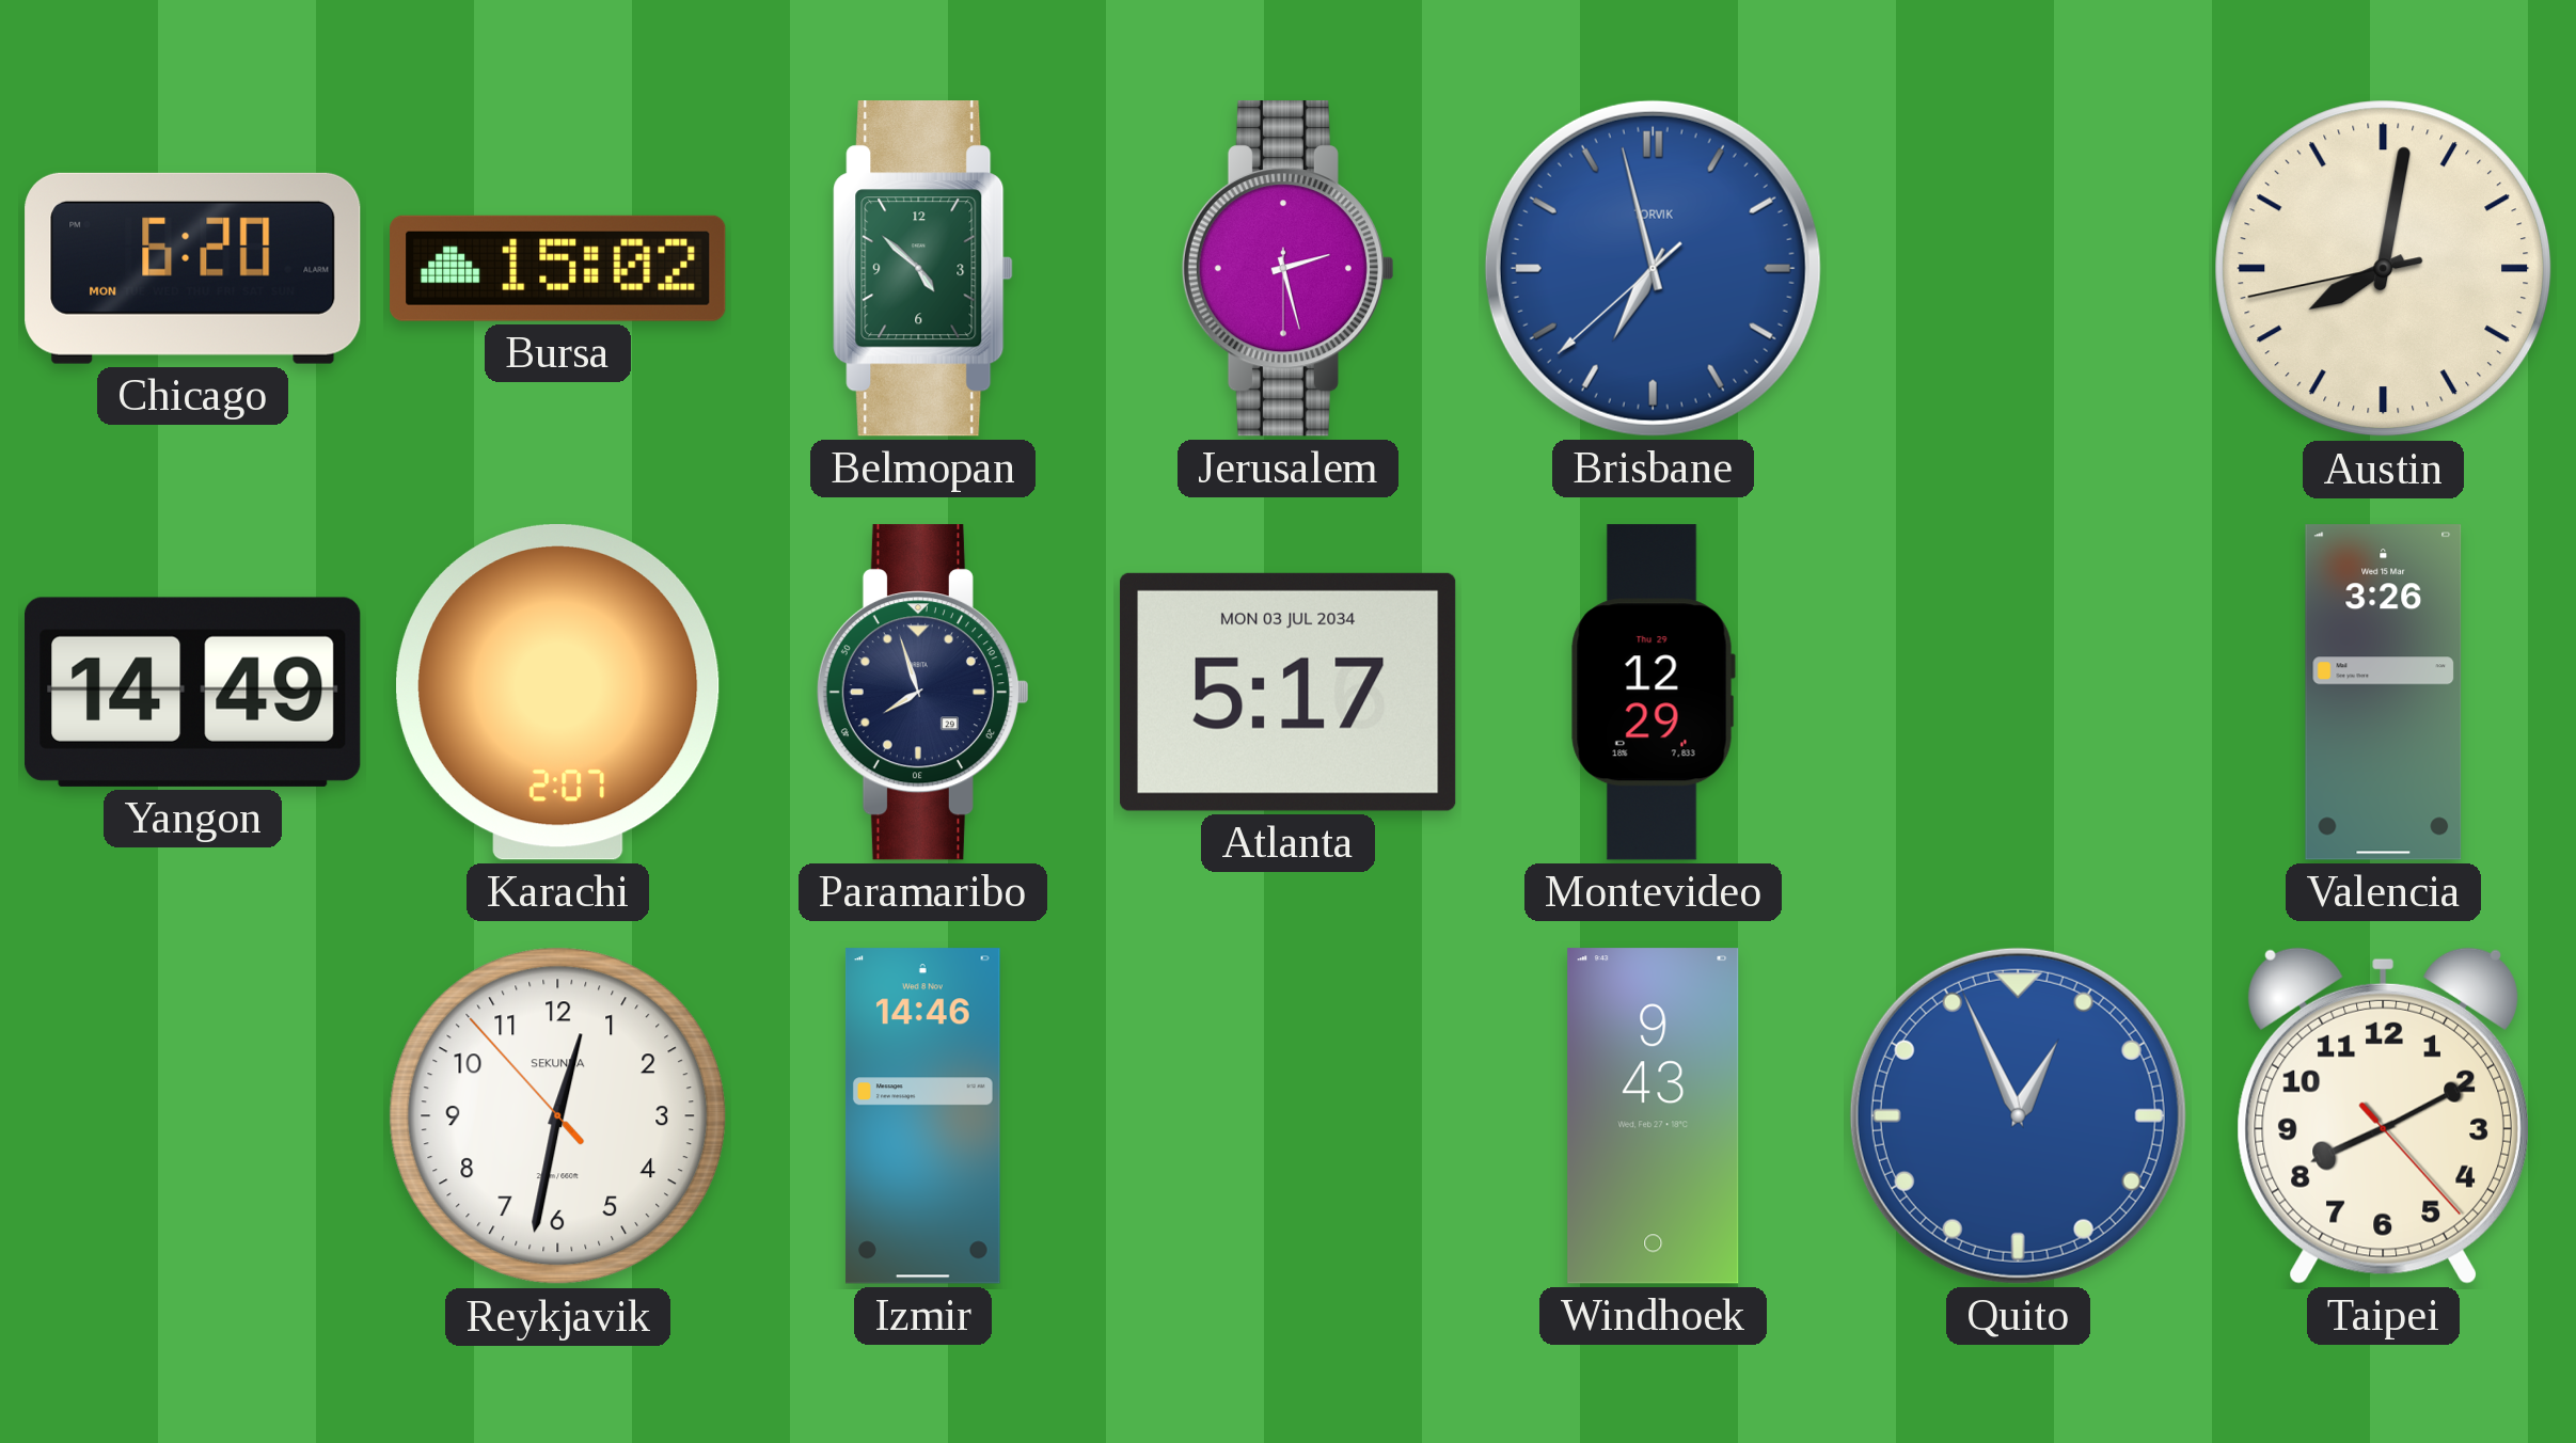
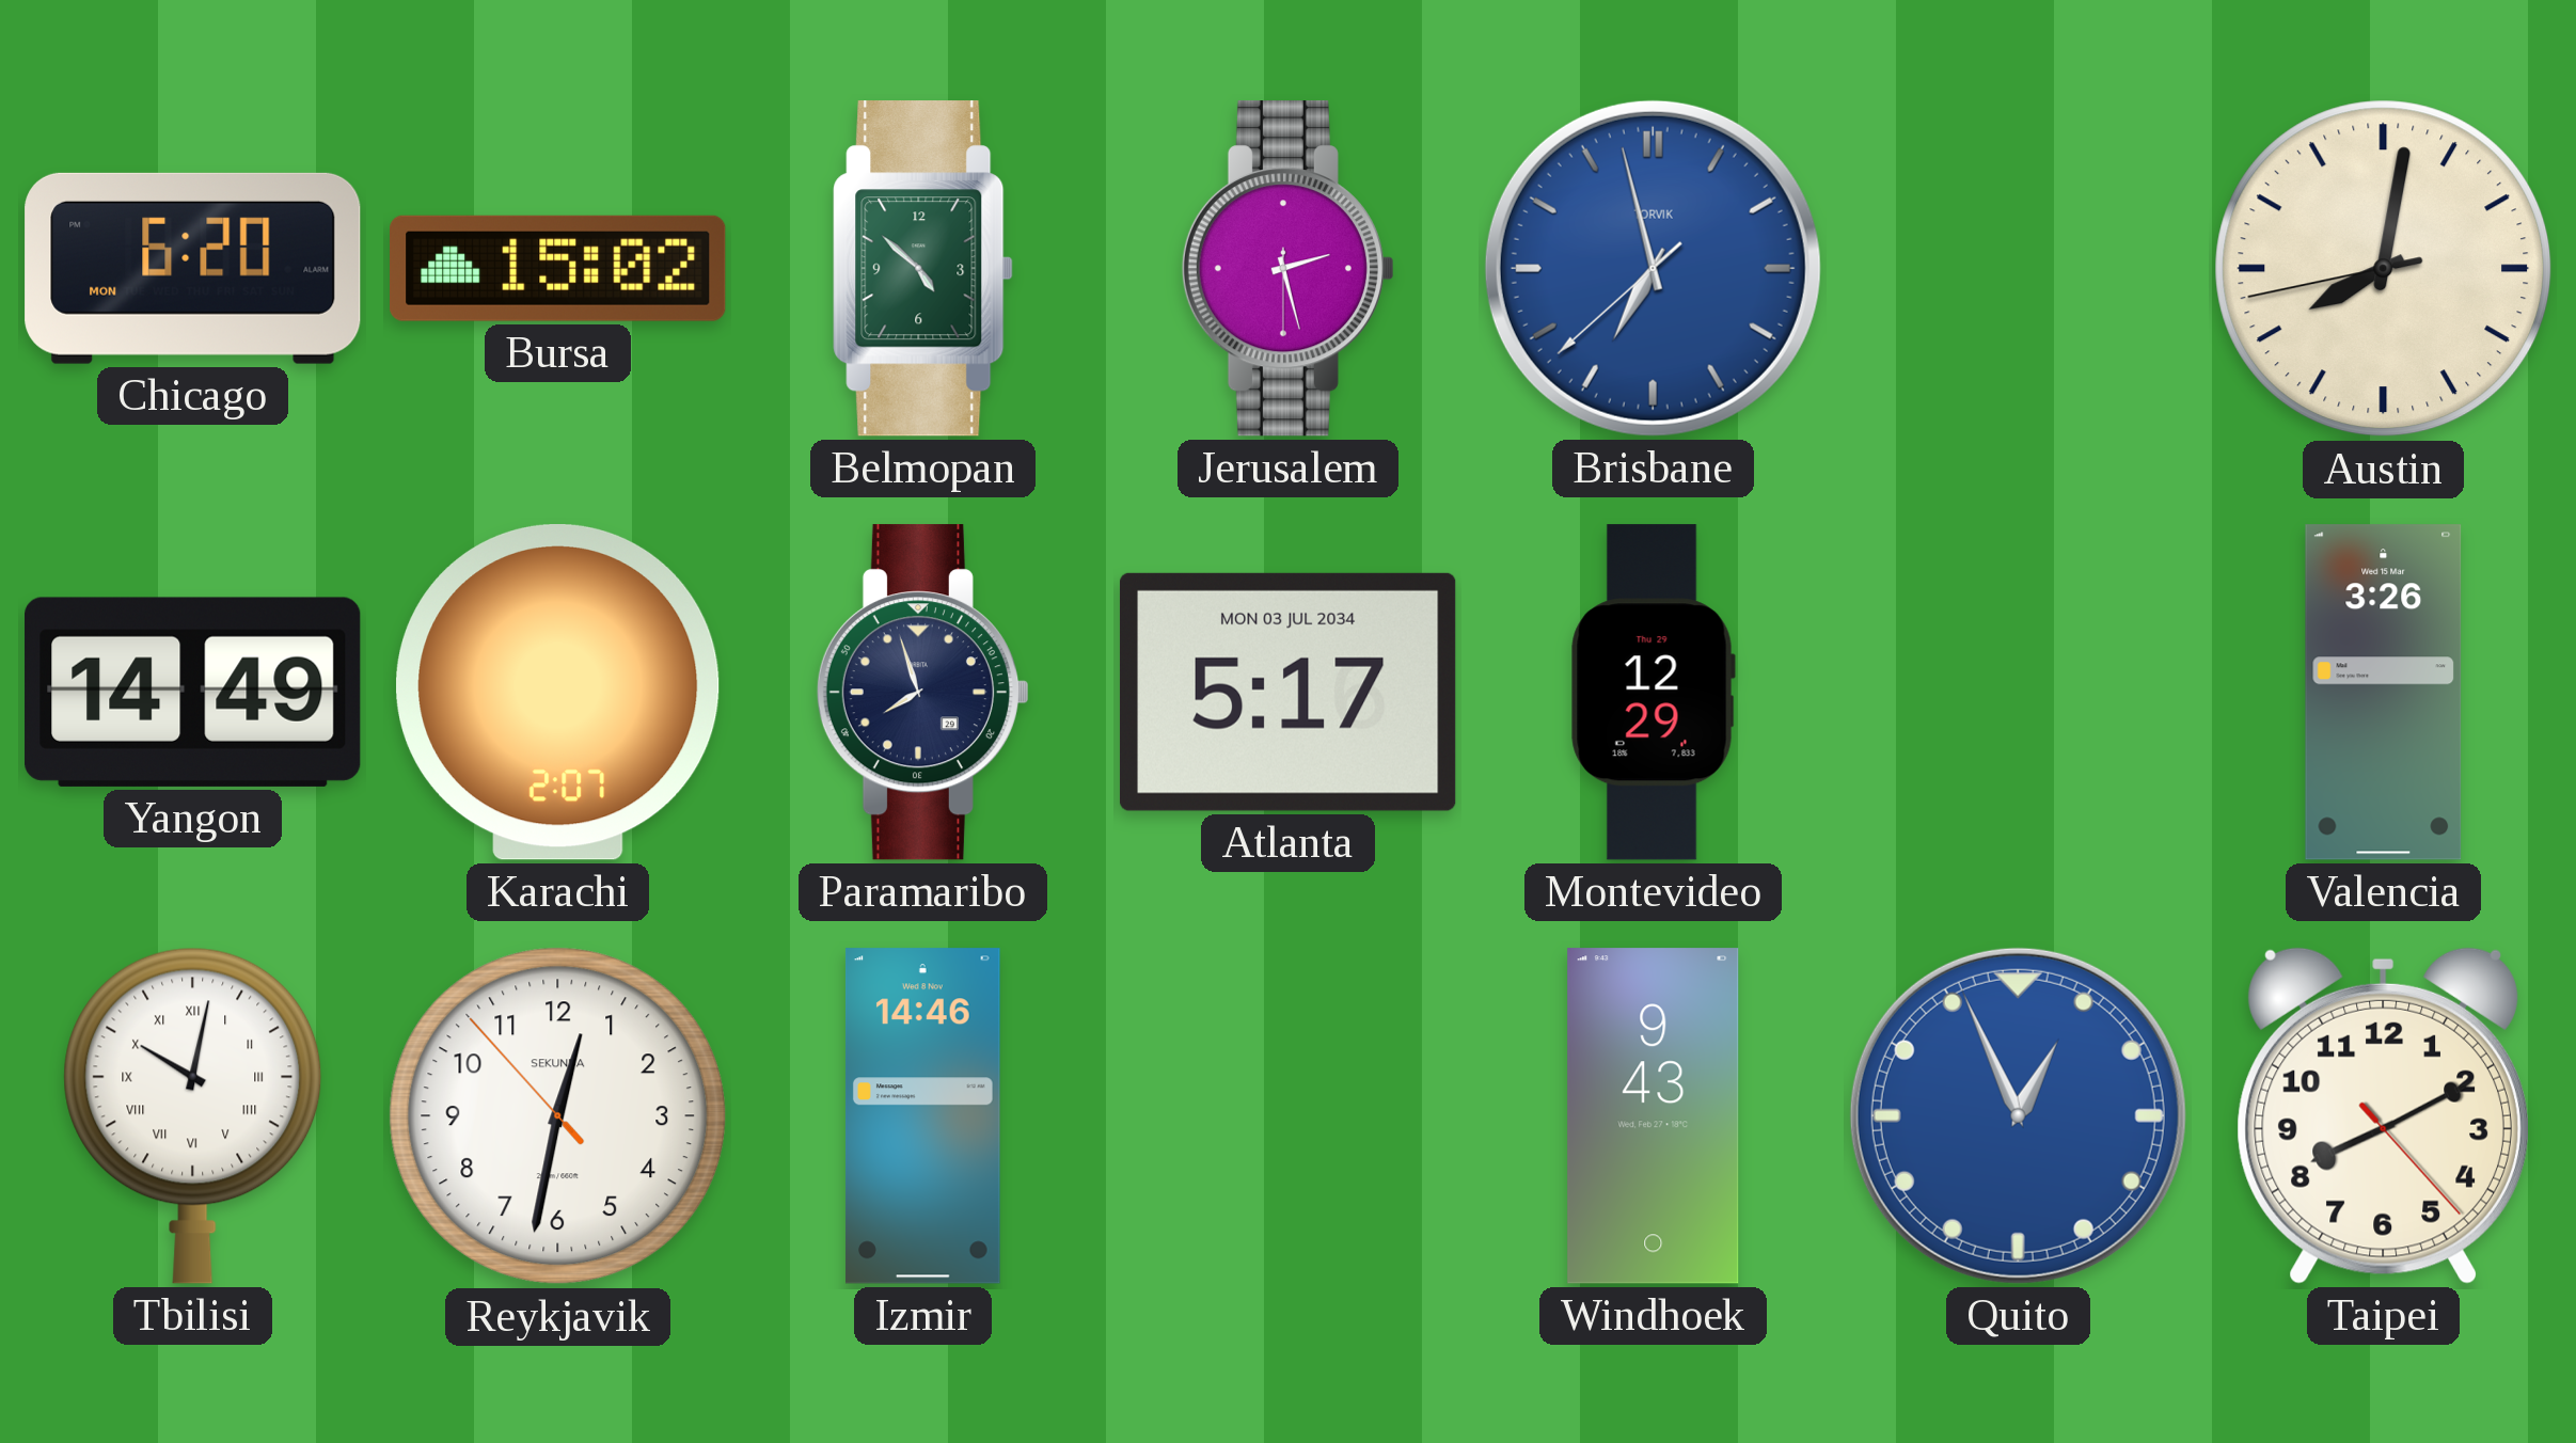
Tbilisi: none -> 10:02
